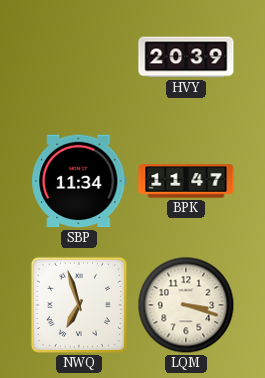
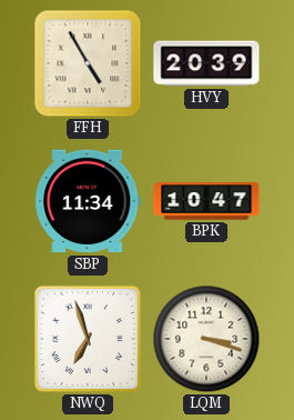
FFH: none -> 4:55
BPK: 11:47 -> 10:47
